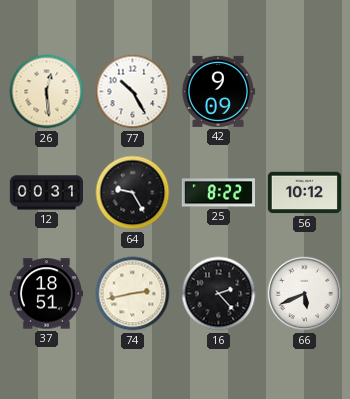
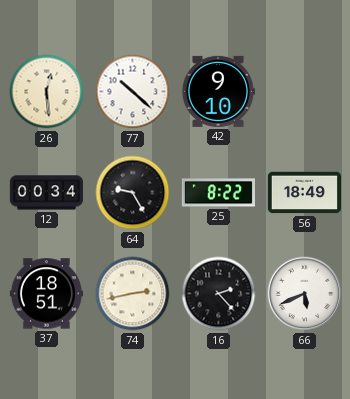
77: 10:25 -> 10:22
42: 9:09 -> 9:10
12: 00:31 -> 00:34
56: 10:12 -> 18:49
